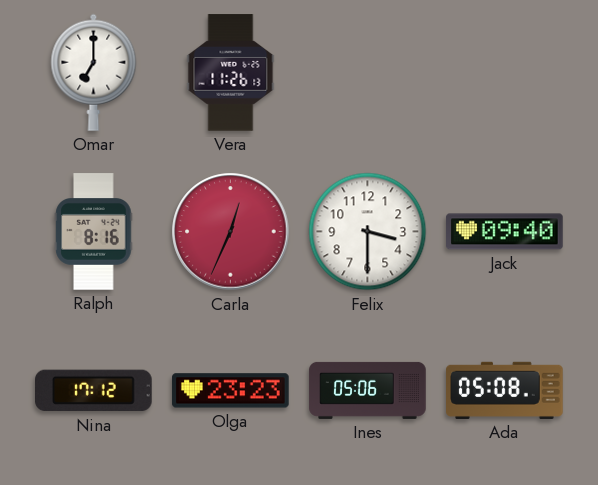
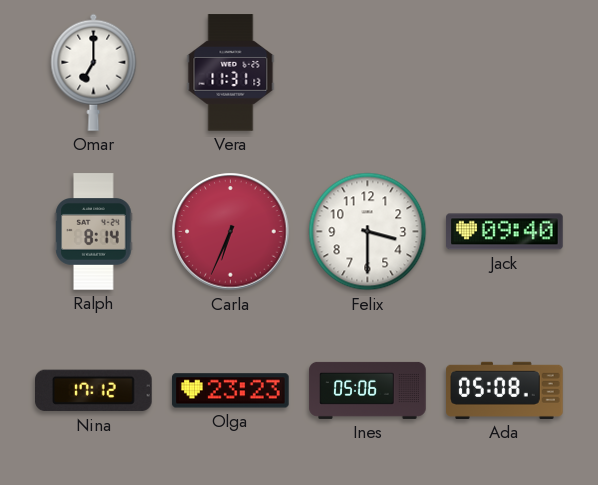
Vera: 11:26 -> 11:31
Ralph: 8:16 -> 8:14
Carla: 12:34 -> 6:34
